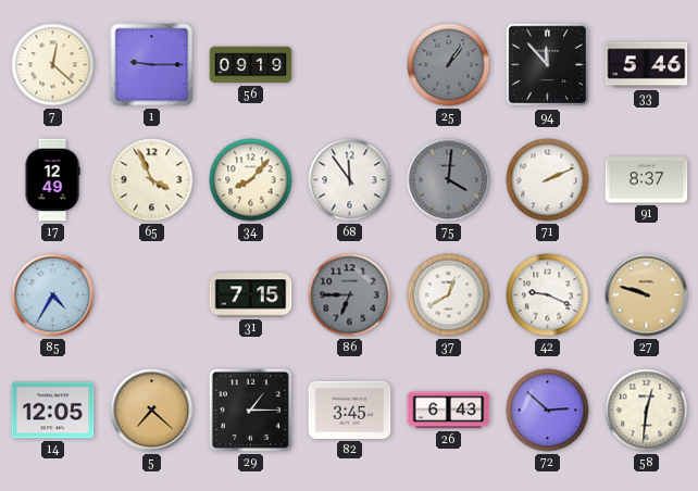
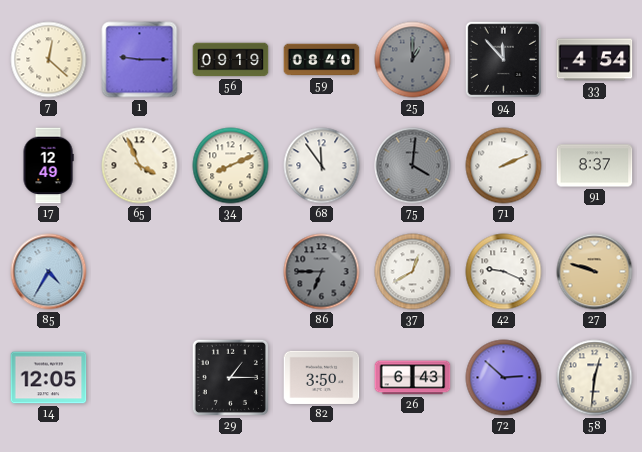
59: none -> 08:40
25: 1:06 -> 1:00
33: 5:46 -> 4:54
34: 8:07 -> 8:11
31: 7:15 -> none
5: 7:22 -> none
82: 3:45 -> 3:50
